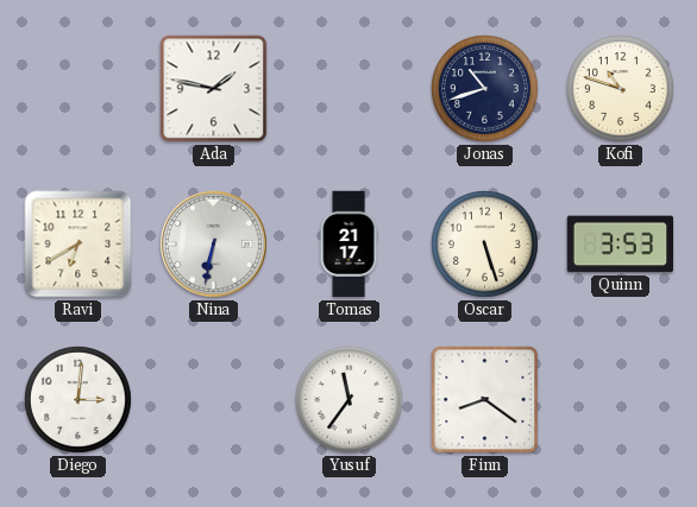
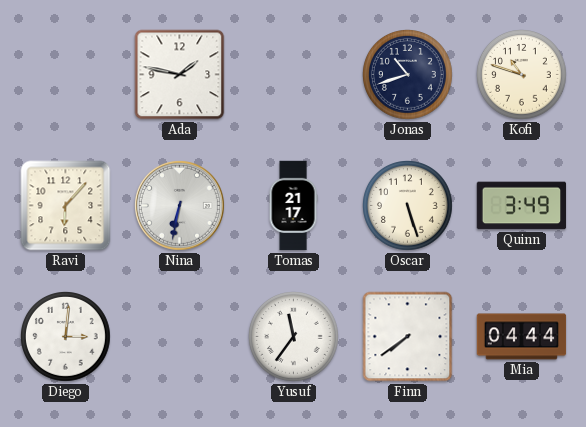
Ravi: 6:40 -> 6:07
Quinn: 3:53 -> 3:49
Finn: 8:21 -> 7:39
Mia: none -> 04:44
